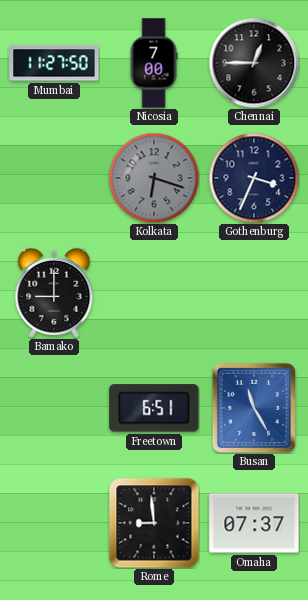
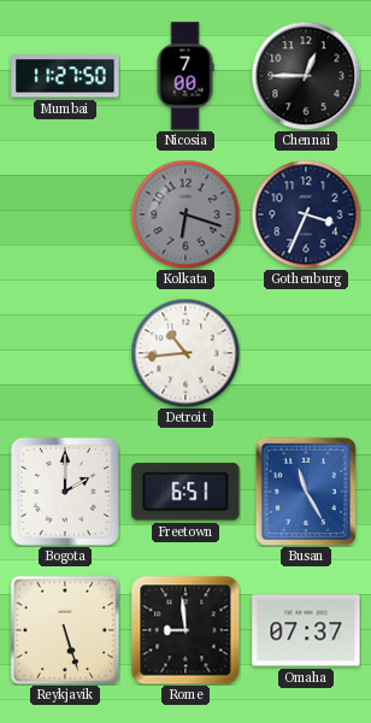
Bamako: 9:00 -> none
Detroit: none -> 10:44
Bogota: none -> 2:00
Reykjavik: none -> 5:27
